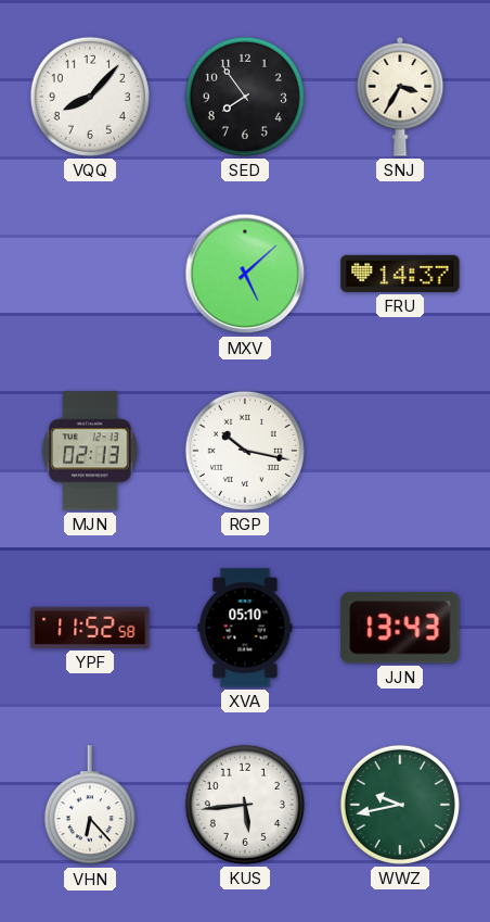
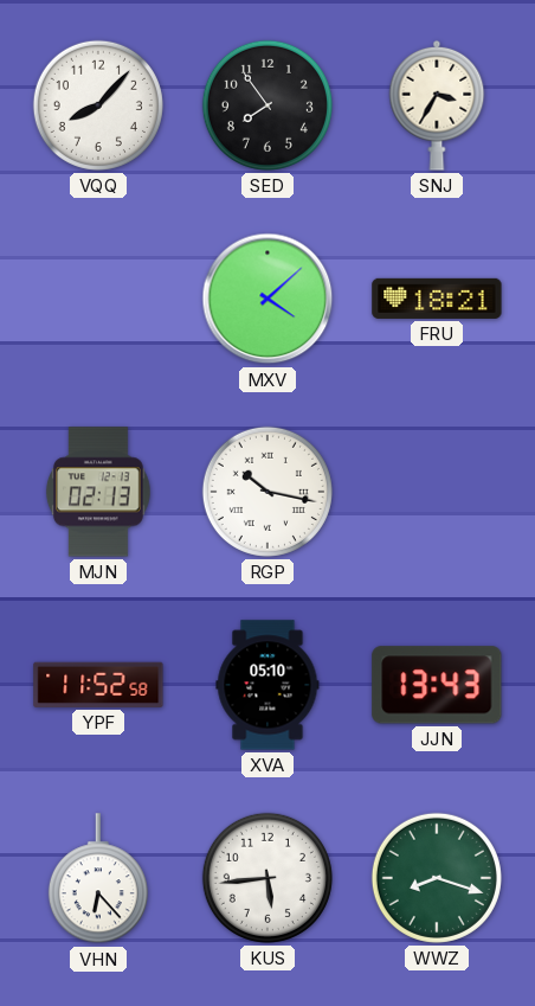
MXV: 5:08 -> 4:08
FRU: 14:37 -> 18:21
WWZ: 9:43 -> 8:18
